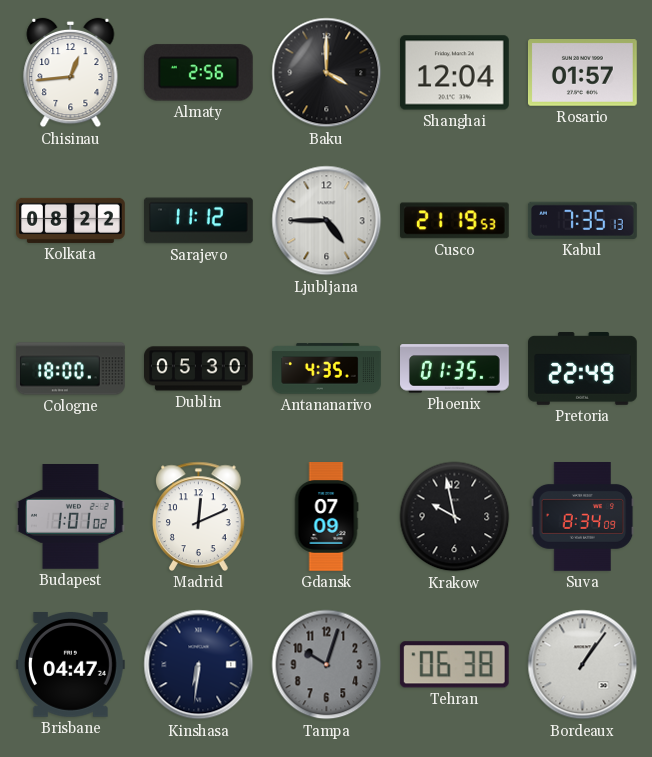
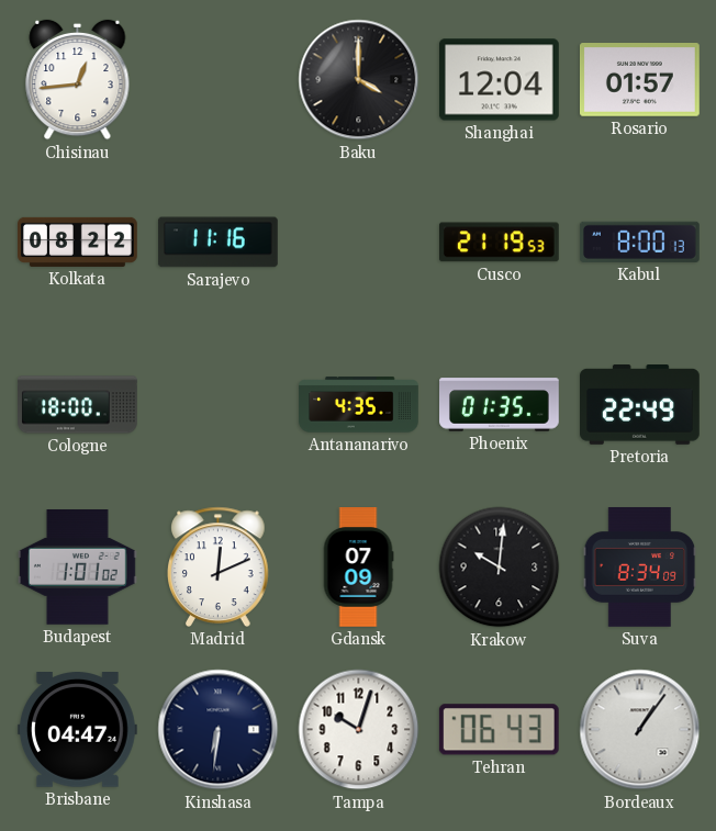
Almaty: 2:56 -> none
Sarajevo: 11:12 -> 11:16
Ljubljana: 4:45 -> none
Kabul: 7:35 -> 8:00
Dublin: 05:30 -> none
Krakow: 9:58 -> 10:01
Tampa dial: grey -> white
Tehran: 06:38 -> 06:43
